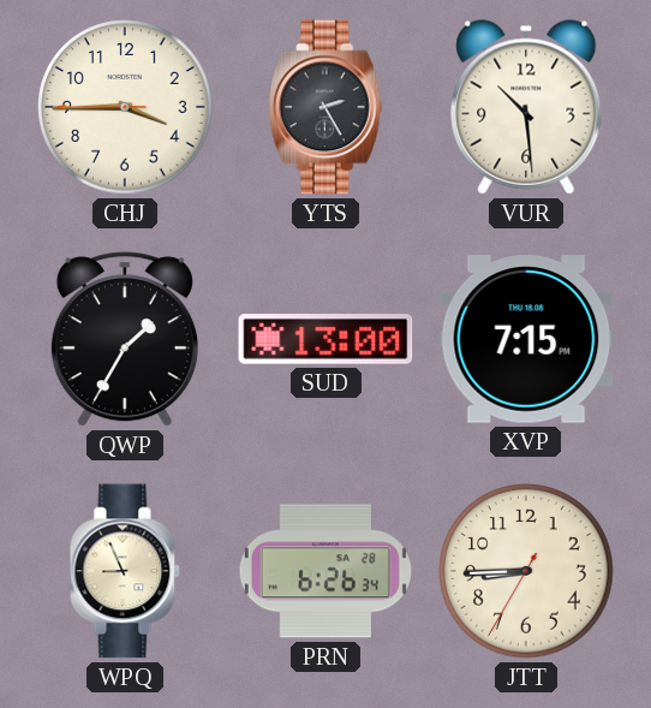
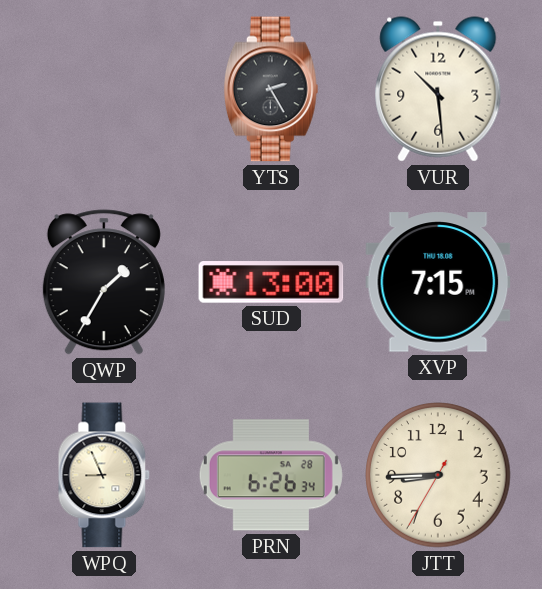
CHJ: 3:44 -> none
